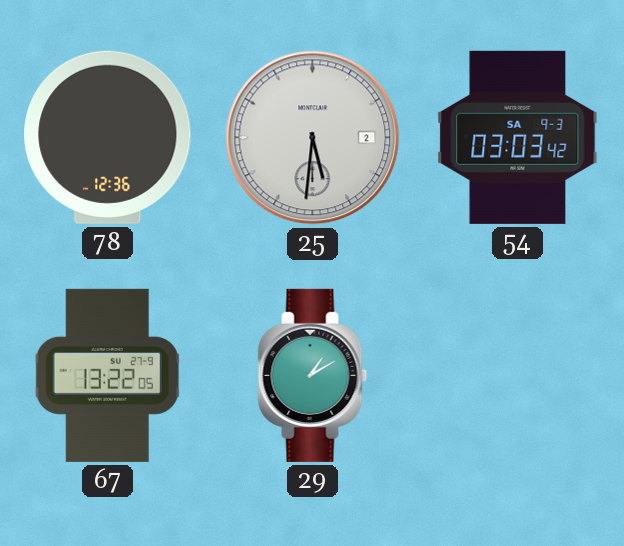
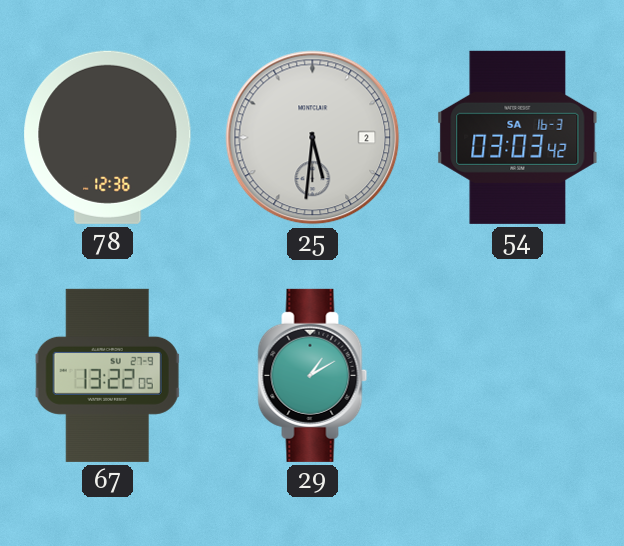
54 date: SA 9-3 -> SA 16-3
